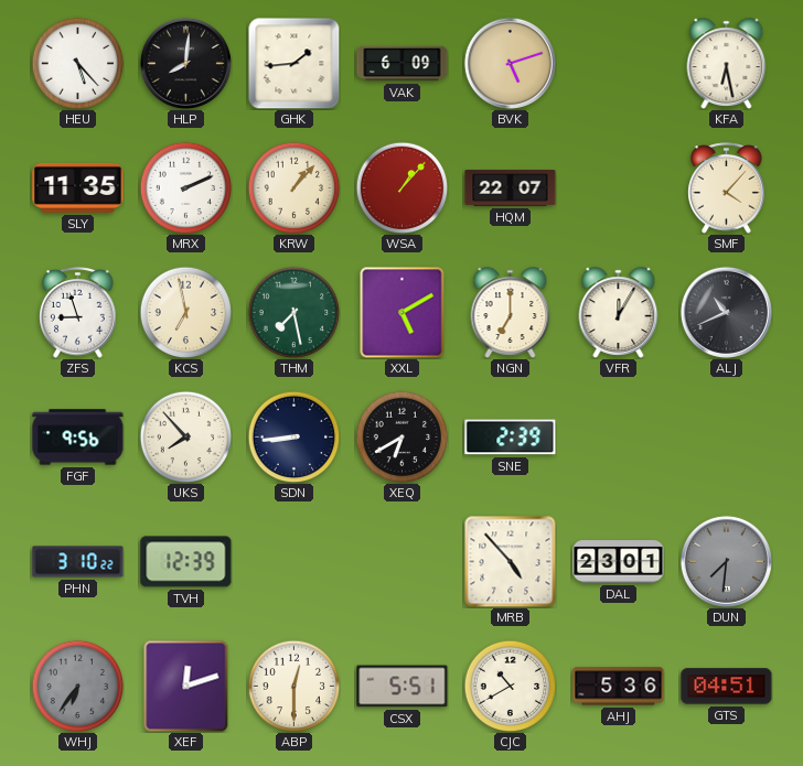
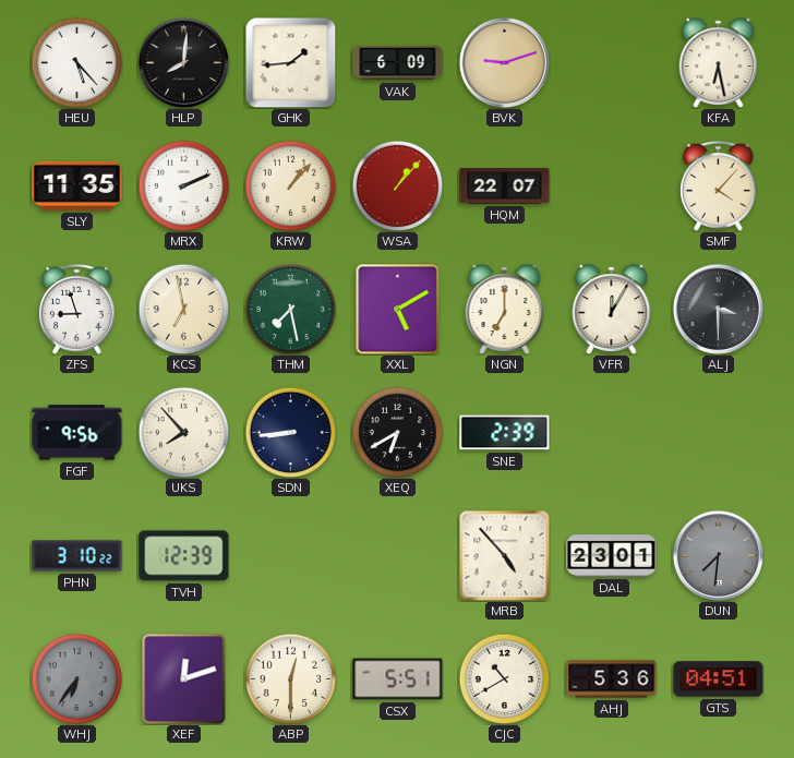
BVK: 5:12 -> 9:12
ALJ: 10:41 -> 3:30
